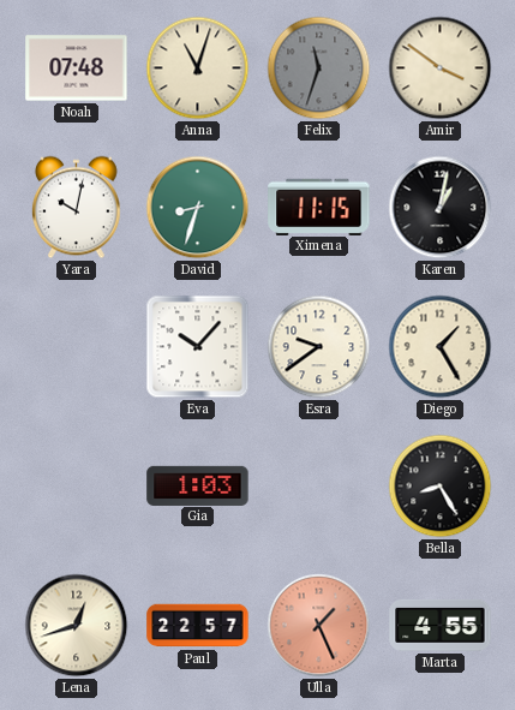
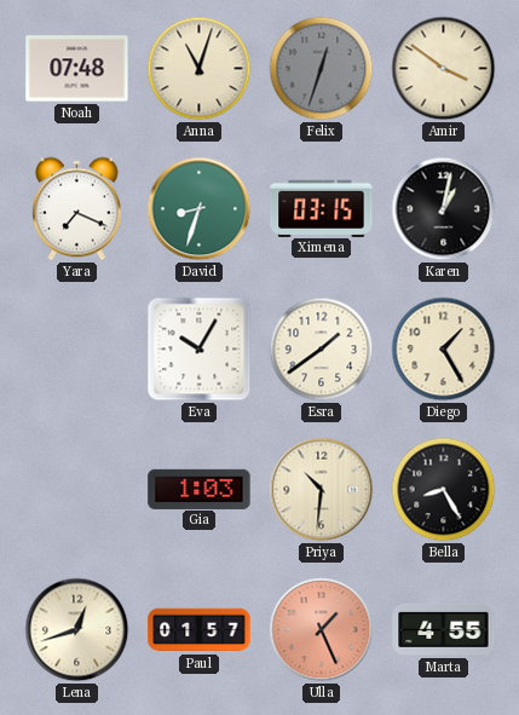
Felix: 11:33 -> 12:33
Yara: 10:02 -> 7:19
Ximena: 11:15 -> 03:15
Eva: 10:07 -> 10:05
Esra: 9:39 -> 1:39
Priya: none -> 10:31
Paul: 22:57 -> 01:57
